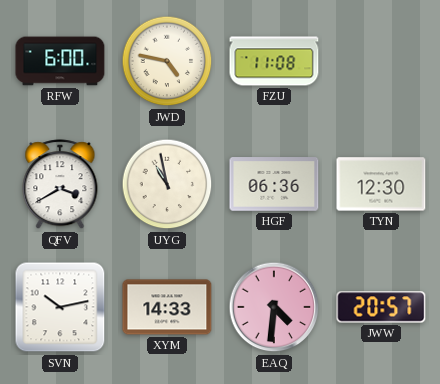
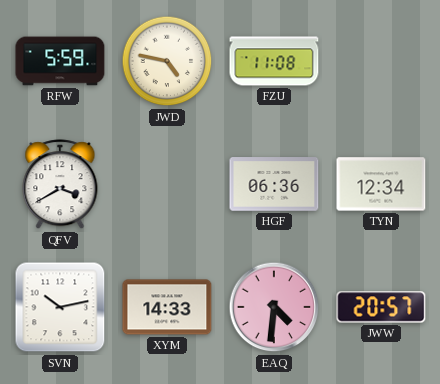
RFW: 6:00 -> 5:59
UYG: 10:58 -> none
TYN: 12:30 -> 12:34
